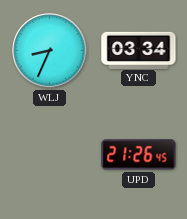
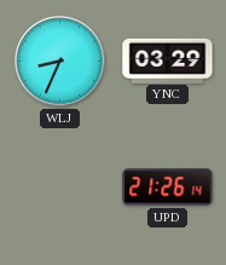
YNC: 03:34 -> 03:29
UPD: 21:26:45 -> 21:26:14
